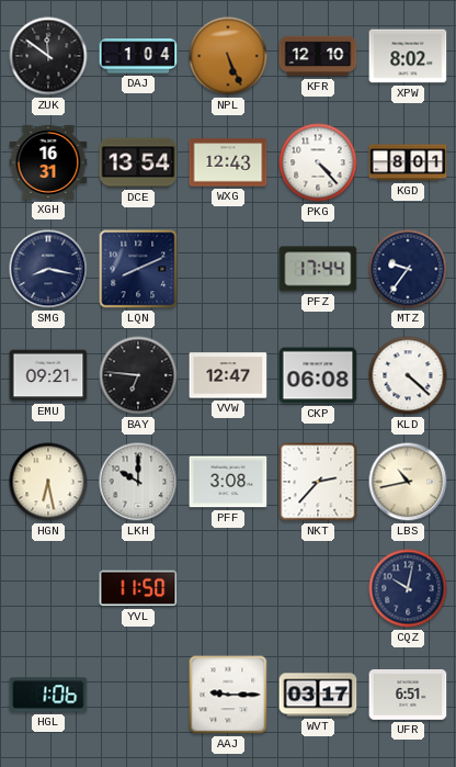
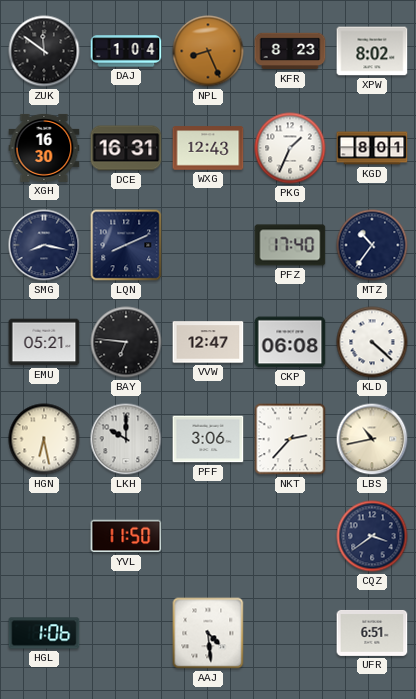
NPL: 5:26 -> 8:26
KFR: 12:10 -> 8:23
XGH: 16:31 -> 16:30
DCE: 13:54 -> 16:31
PKG: 4:23 -> 1:34
PFZ: 17:44 -> 17:40
MTZ: 9:36 -> 10:36
EMU: 09:21 -> 05:21
PFF: 3:08 -> 3:06
CQZ: 10:02 -> 3:39
AAJ: 9:15 -> 4:29
WVT: 03:17 -> none
